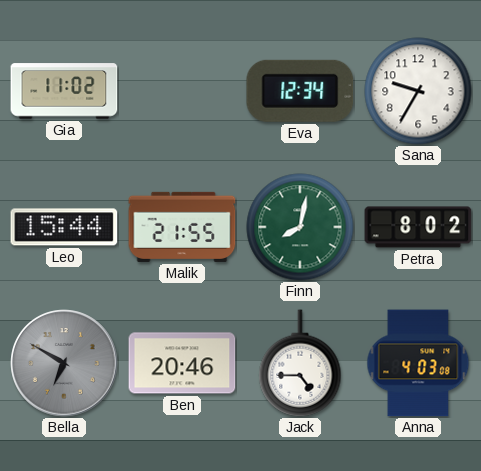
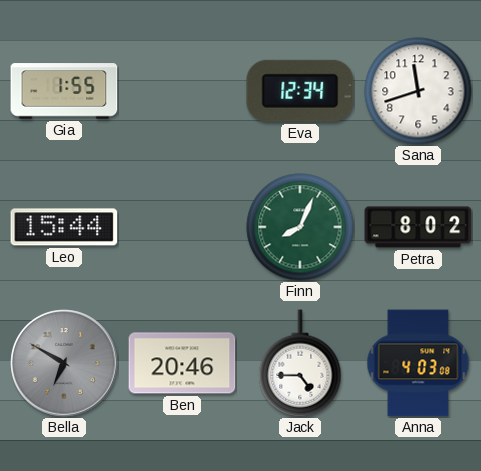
Gia: 11:02 -> 1:55
Sana: 9:35 -> 11:42
Malik: 21:55 -> none
Finn: 8:02 -> 8:04
